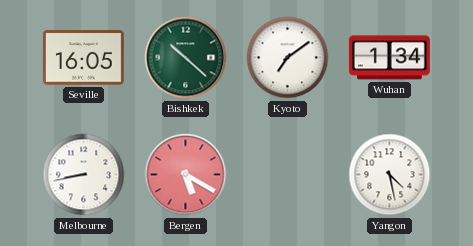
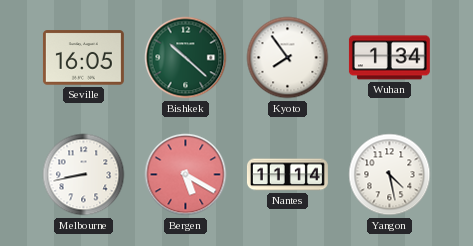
Kyoto: 7:09 -> 7:54
Nantes: none -> 11:14
